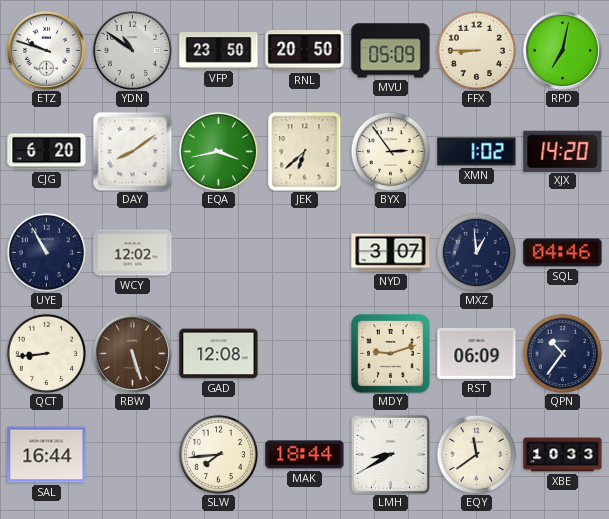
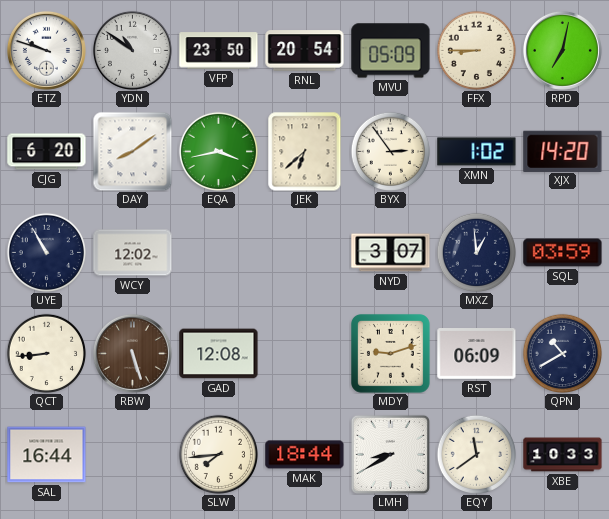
RNL: 20:50 -> 20:54
SQL: 04:46 -> 03:59
QPN: 10:36 -> 10:40
